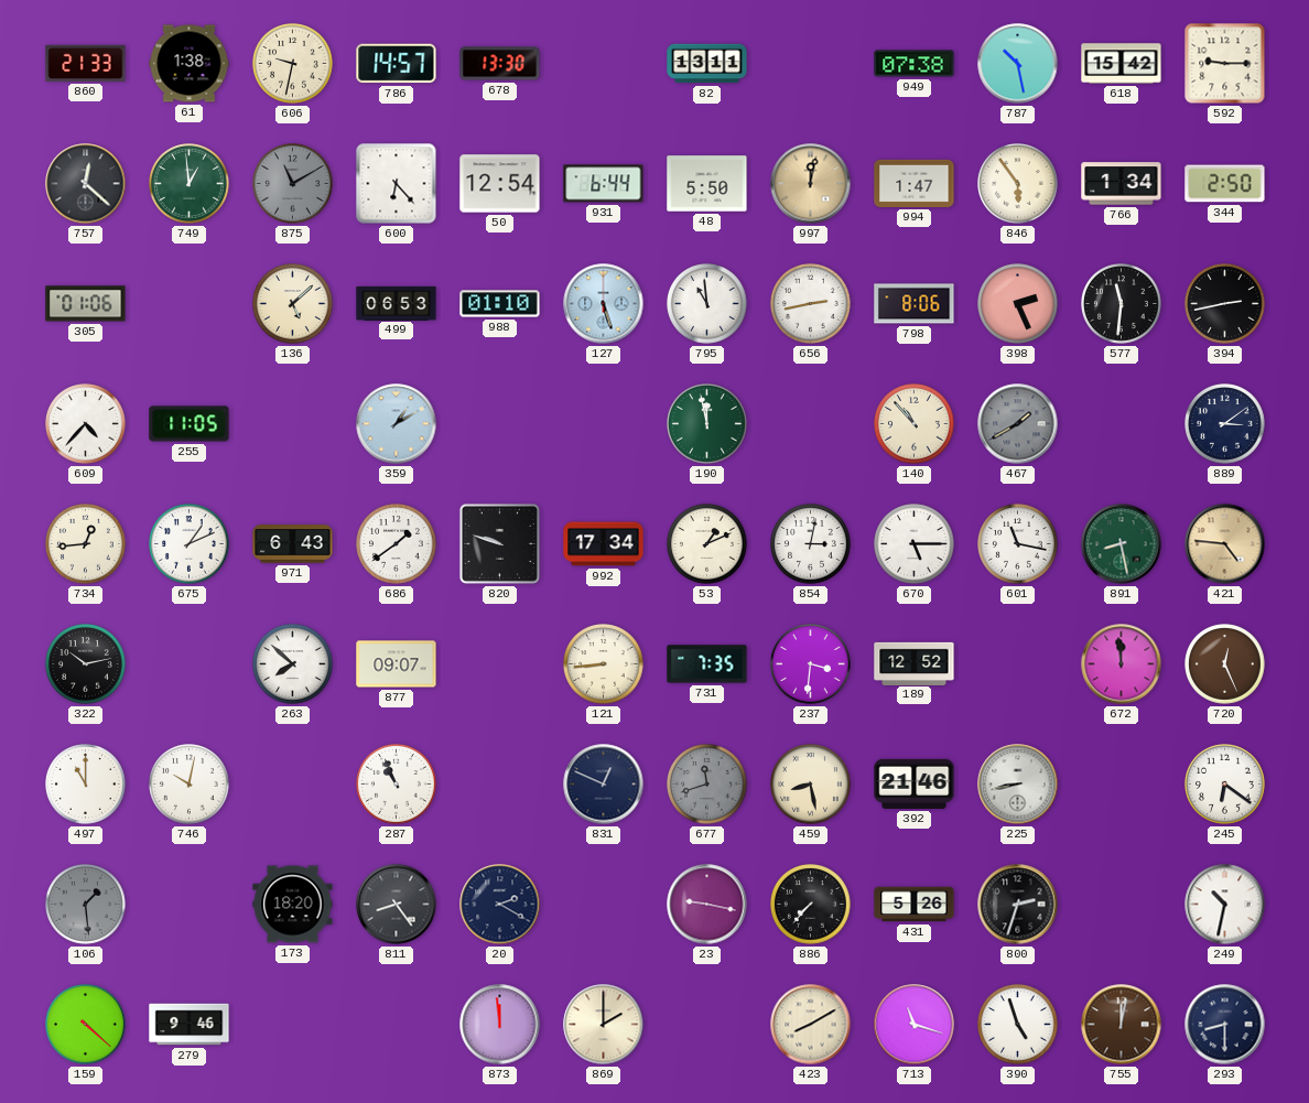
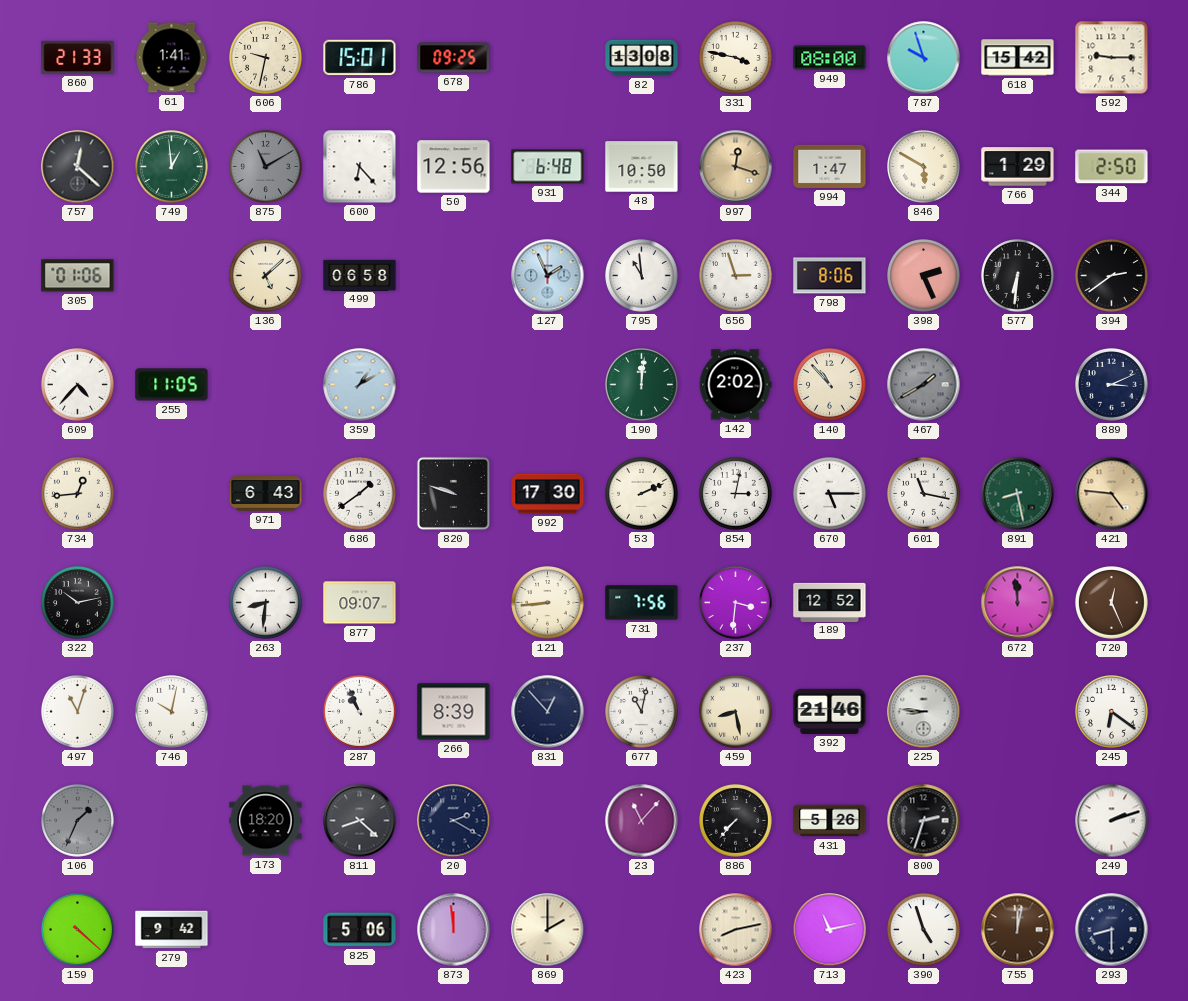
61: 1:38 -> 1:41
786: 14:57 -> 15:01
678: 13:30 -> 09:25
82: 13:11 -> 13:08
331: none -> 3:47
949: 07:38 -> 08:00
787: 10:28 -> 9:57
50: 12:54 -> 12:56
931: 6:44 -> 6:48
48: 5:50 -> 10:50
997: 12:02 -> 12:18
846: 5:54 -> 5:50
766: 1:34 -> 1:29
499: 06:53 -> 06:58
988: 01:10 -> none
127: 5:27 -> 1:56
656: 2:43 -> 2:57
577: 11:31 -> 6:31
394: 2:43 -> 2:39
190: 11:58 -> 12:01
142: none -> 2:02
889: 3:09 -> 3:11
675: 1:11 -> none
992: 17:34 -> 17:30
53: 1:11 -> 2:11
263: 7:52 -> 8:31
731: 7:35 -> 7:56
497: 11:00 -> 11:03
266: none -> 8:39
831: 12:49 -> 12:53
677: 11:42 -> 11:02
677 dial: grey -> white
225: 8:43 -> 8:46
106: 1:29 -> 1:34
811: 8:24 -> 8:22
23: 9:17 -> 11:07
249: 10:32 -> 2:12
279: 9:46 -> 9:42
825: none -> 5:06
423: 8:10 -> 8:13
713: 11:18 -> 11:13
